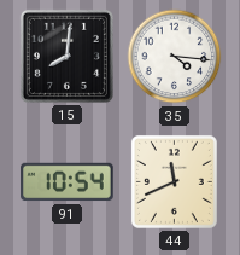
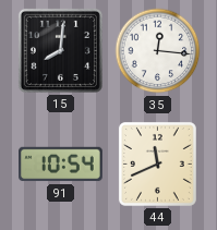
35: 4:16 -> 12:16
